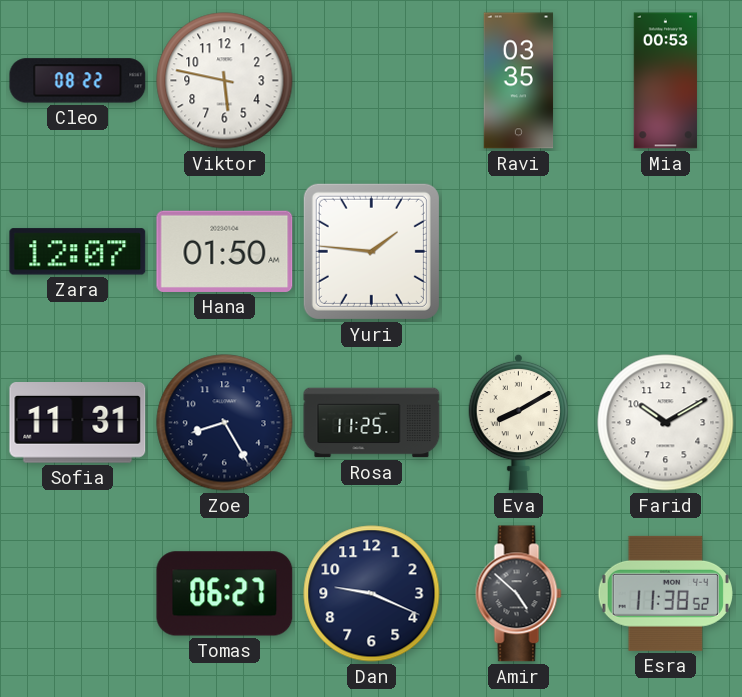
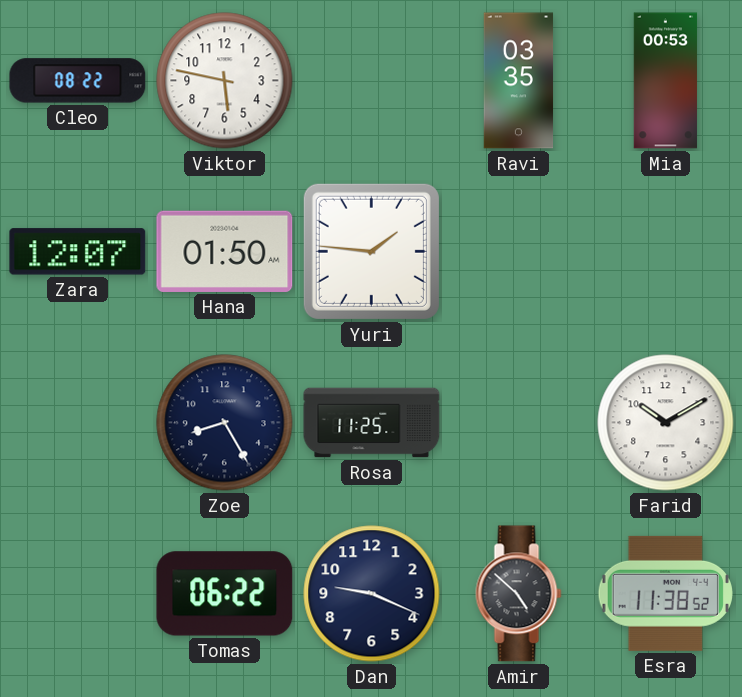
Sofia: 11:31 -> none
Eva: 8:10 -> none
Tomas: 06:27 -> 06:22
